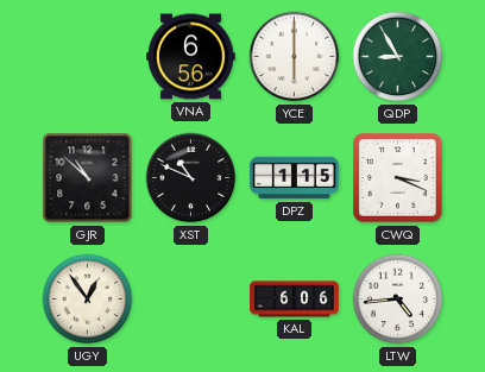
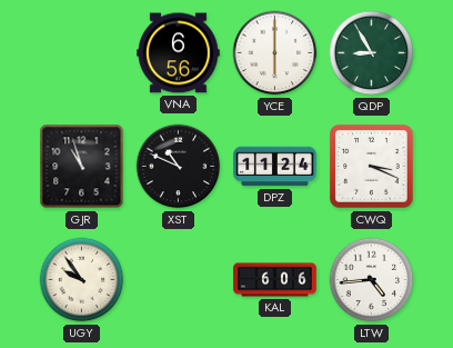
GJR: 10:52 -> 10:57
DPZ: 1:15 -> 11:24
UGY: 12:54 -> 9:54
